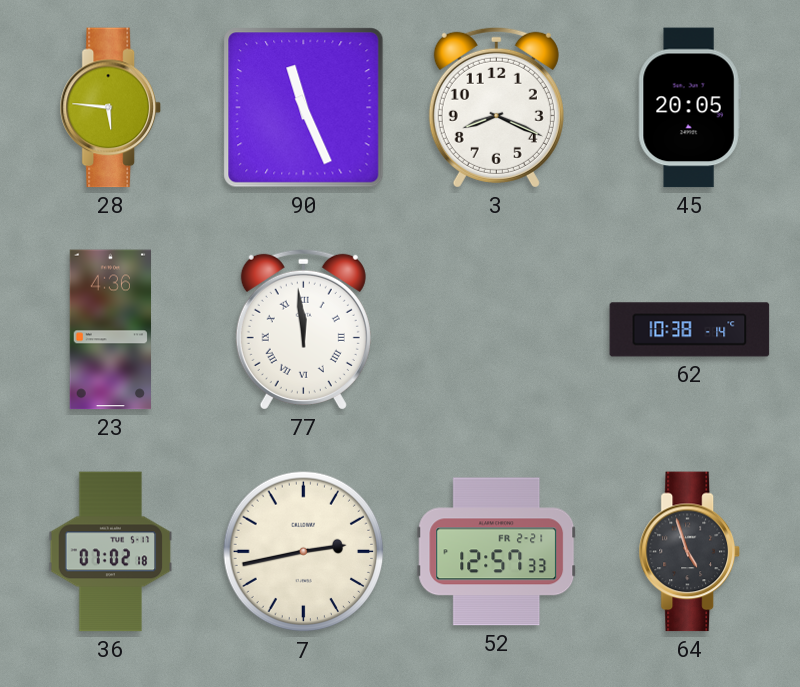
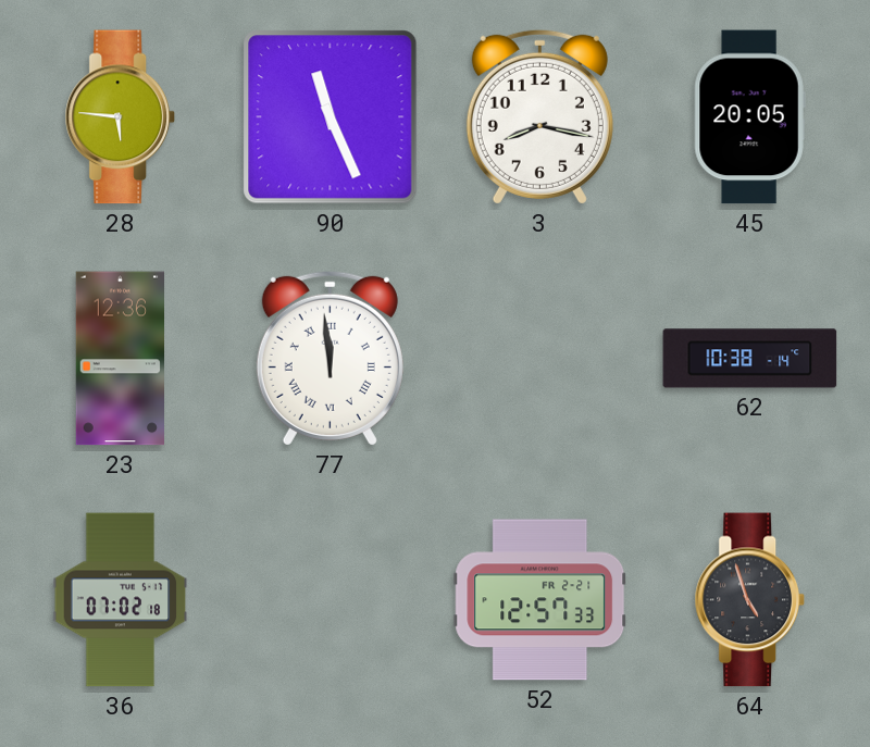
3: 8:19 -> 8:17
23: 4:36 -> 12:36
7: 2:43 -> none
